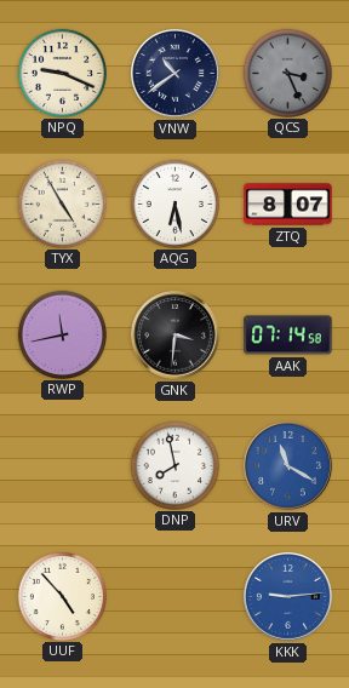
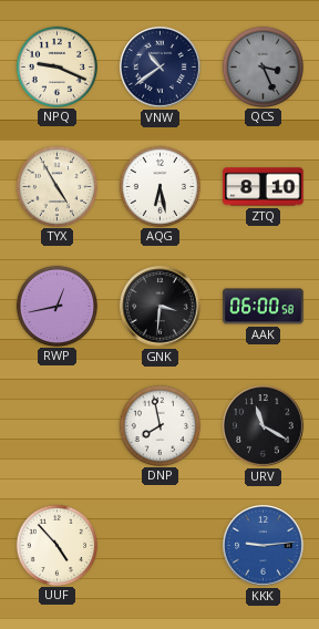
ZTQ: 8:07 -> 8:10
RWP: 11:43 -> 12:43
AAK: 07:14 -> 06:00
URV dial: blue -> black
